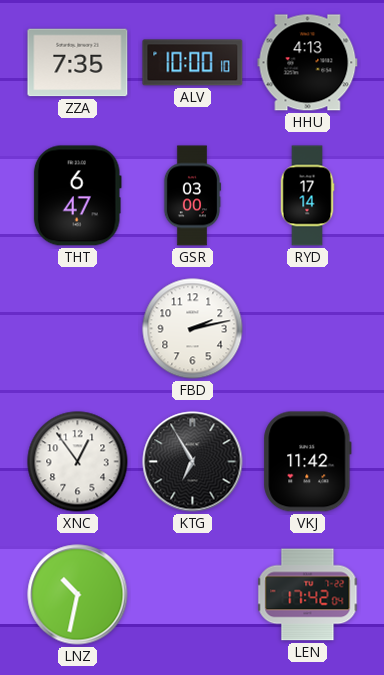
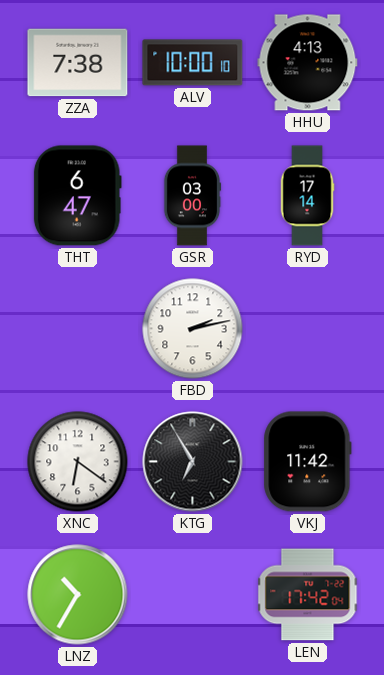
ZZA: 7:35 -> 7:38
XNC: 12:54 -> 6:21
LNZ: 10:32 -> 10:35
